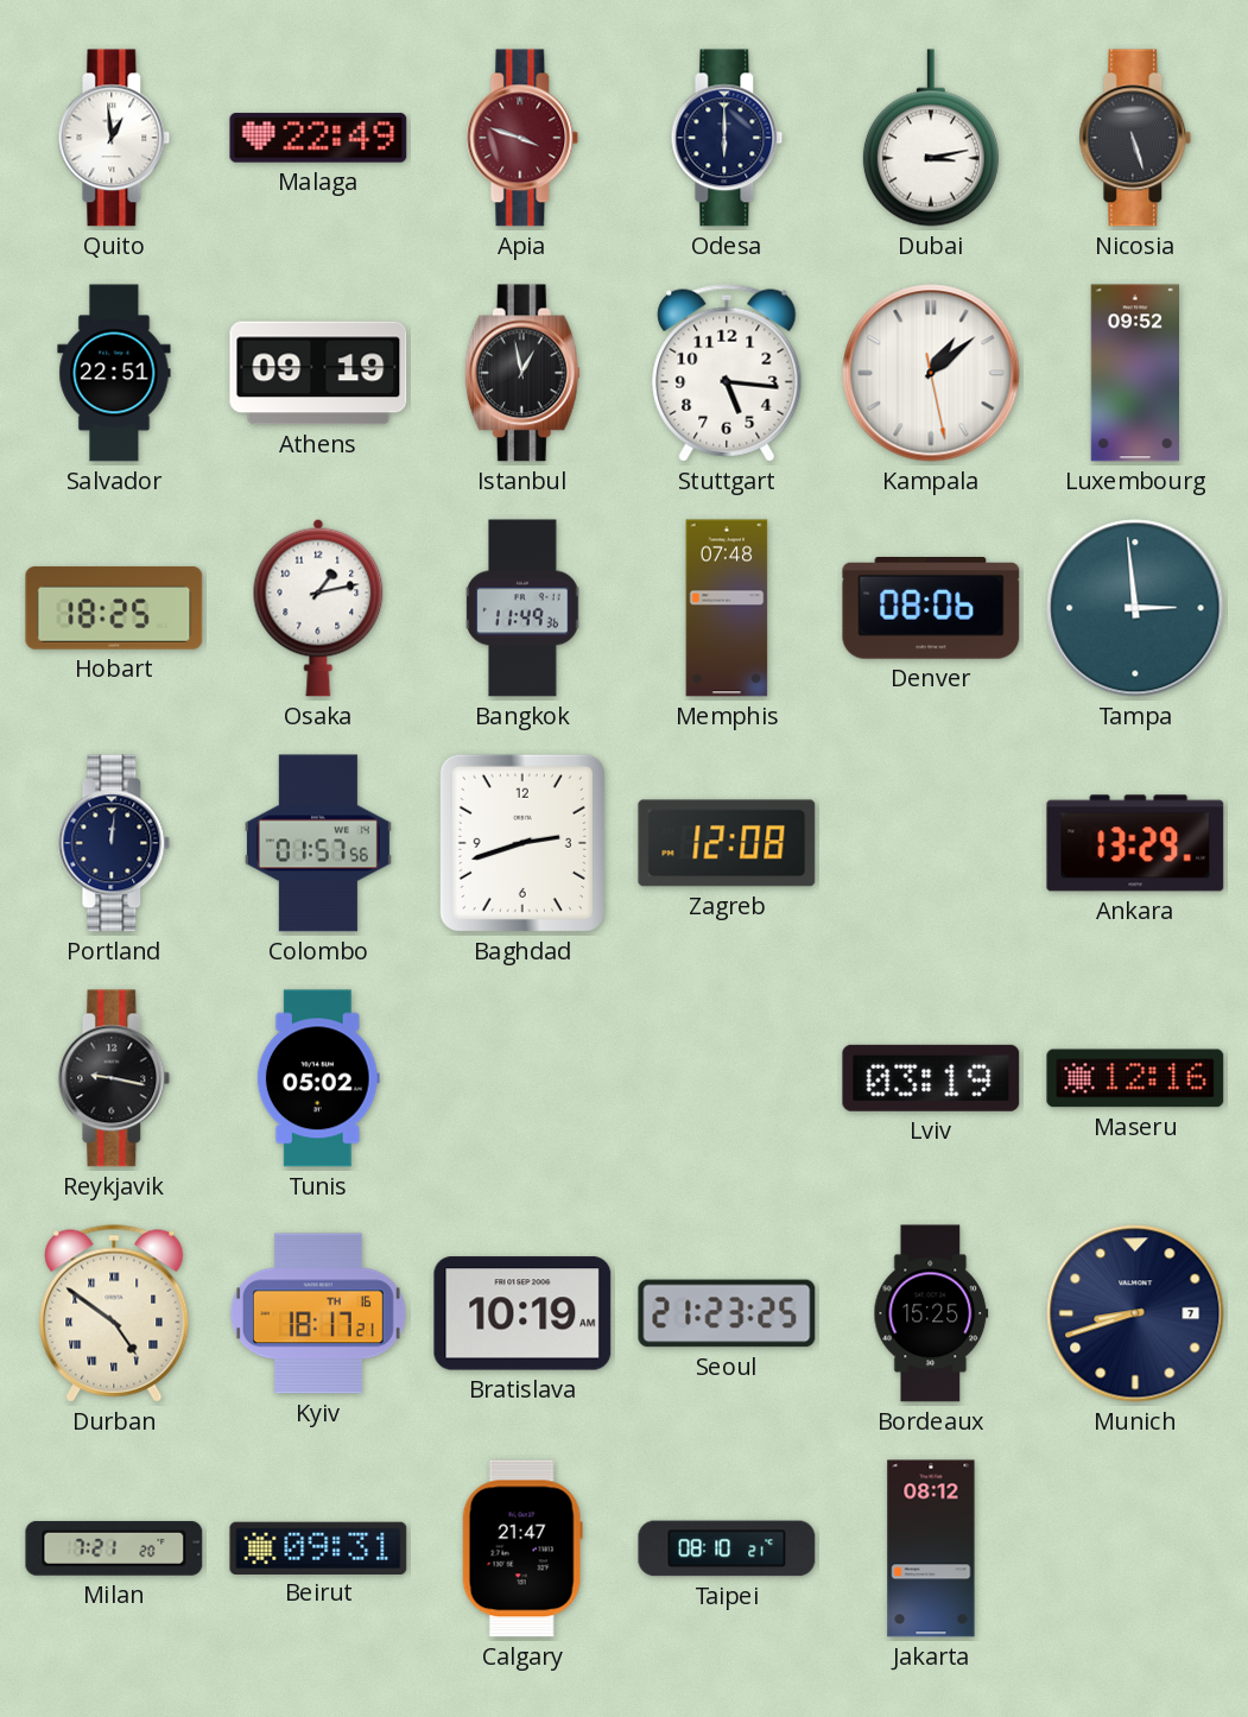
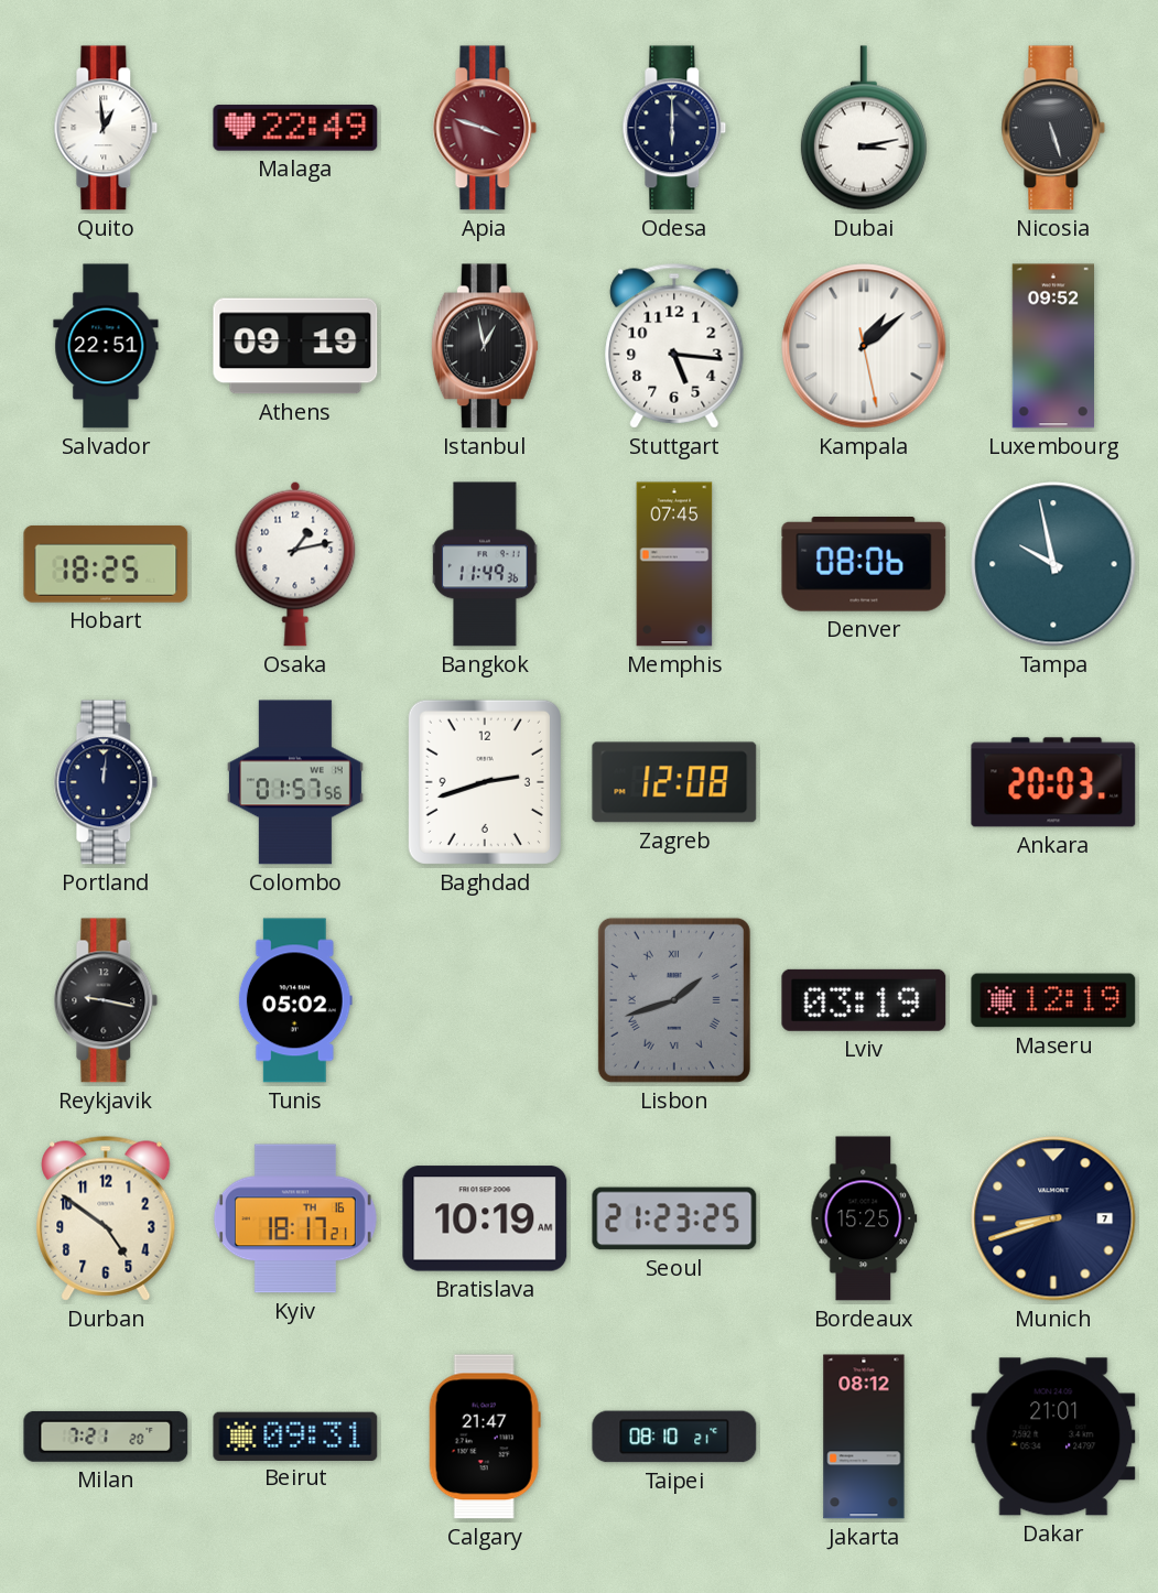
Memphis: 07:48 -> 07:45
Tampa: 2:59 -> 9:58
Ankara: 13:29 -> 20:03
Lisbon: none -> 1:42
Maseru: 12:16 -> 12:19
Durban numerals: Roman -> Arabic
Dakar: none -> 21:01
